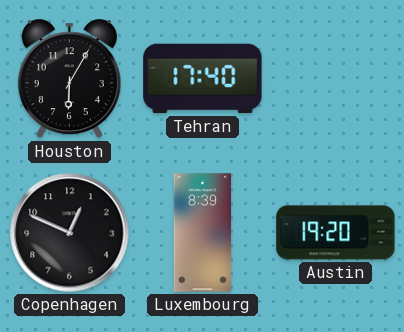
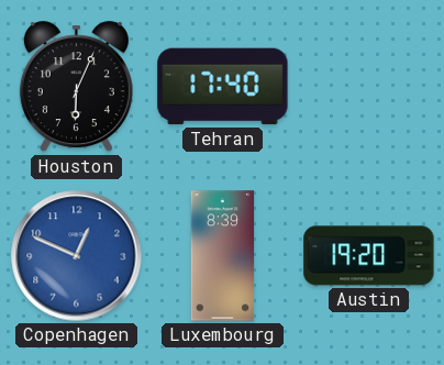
Houston: 6:05 -> 6:04
Copenhagen dial: black -> blue
